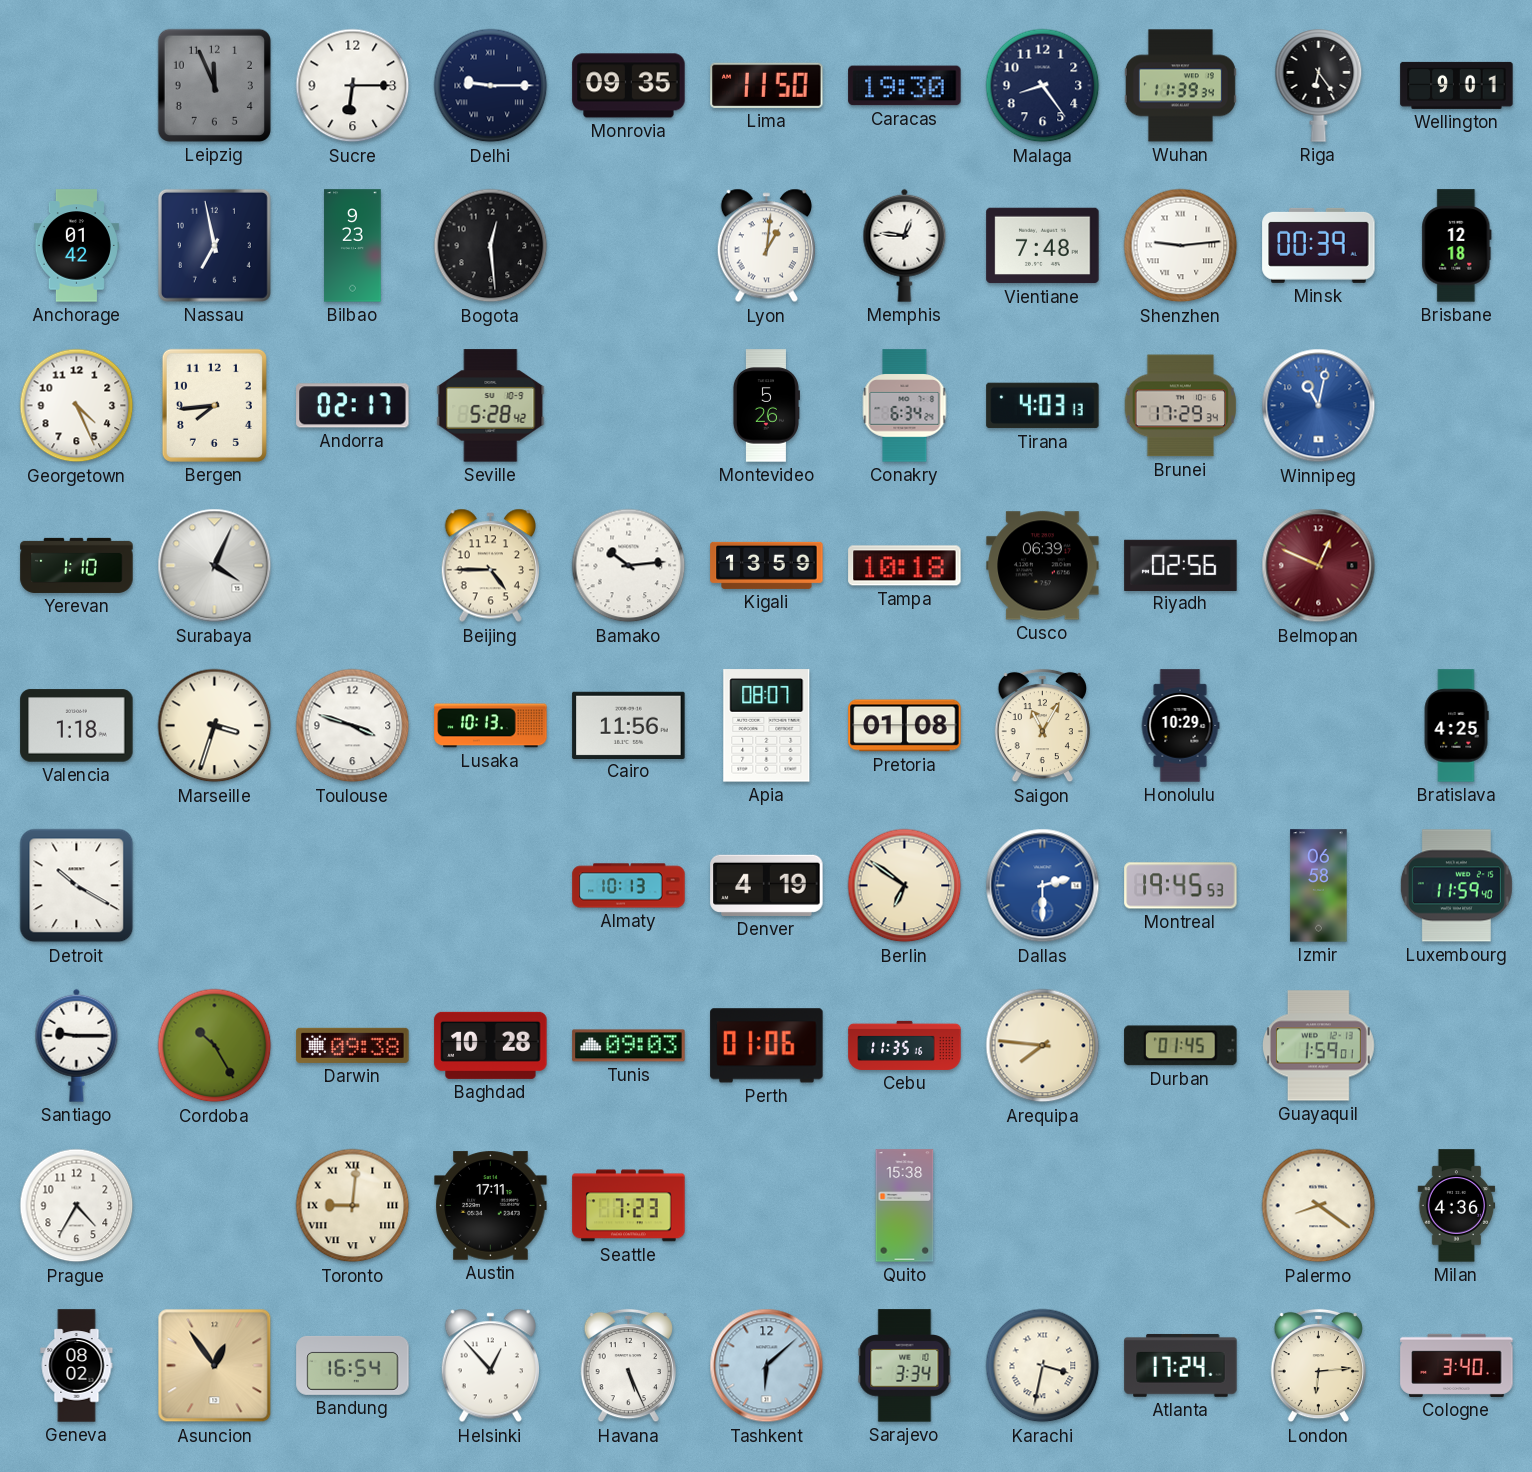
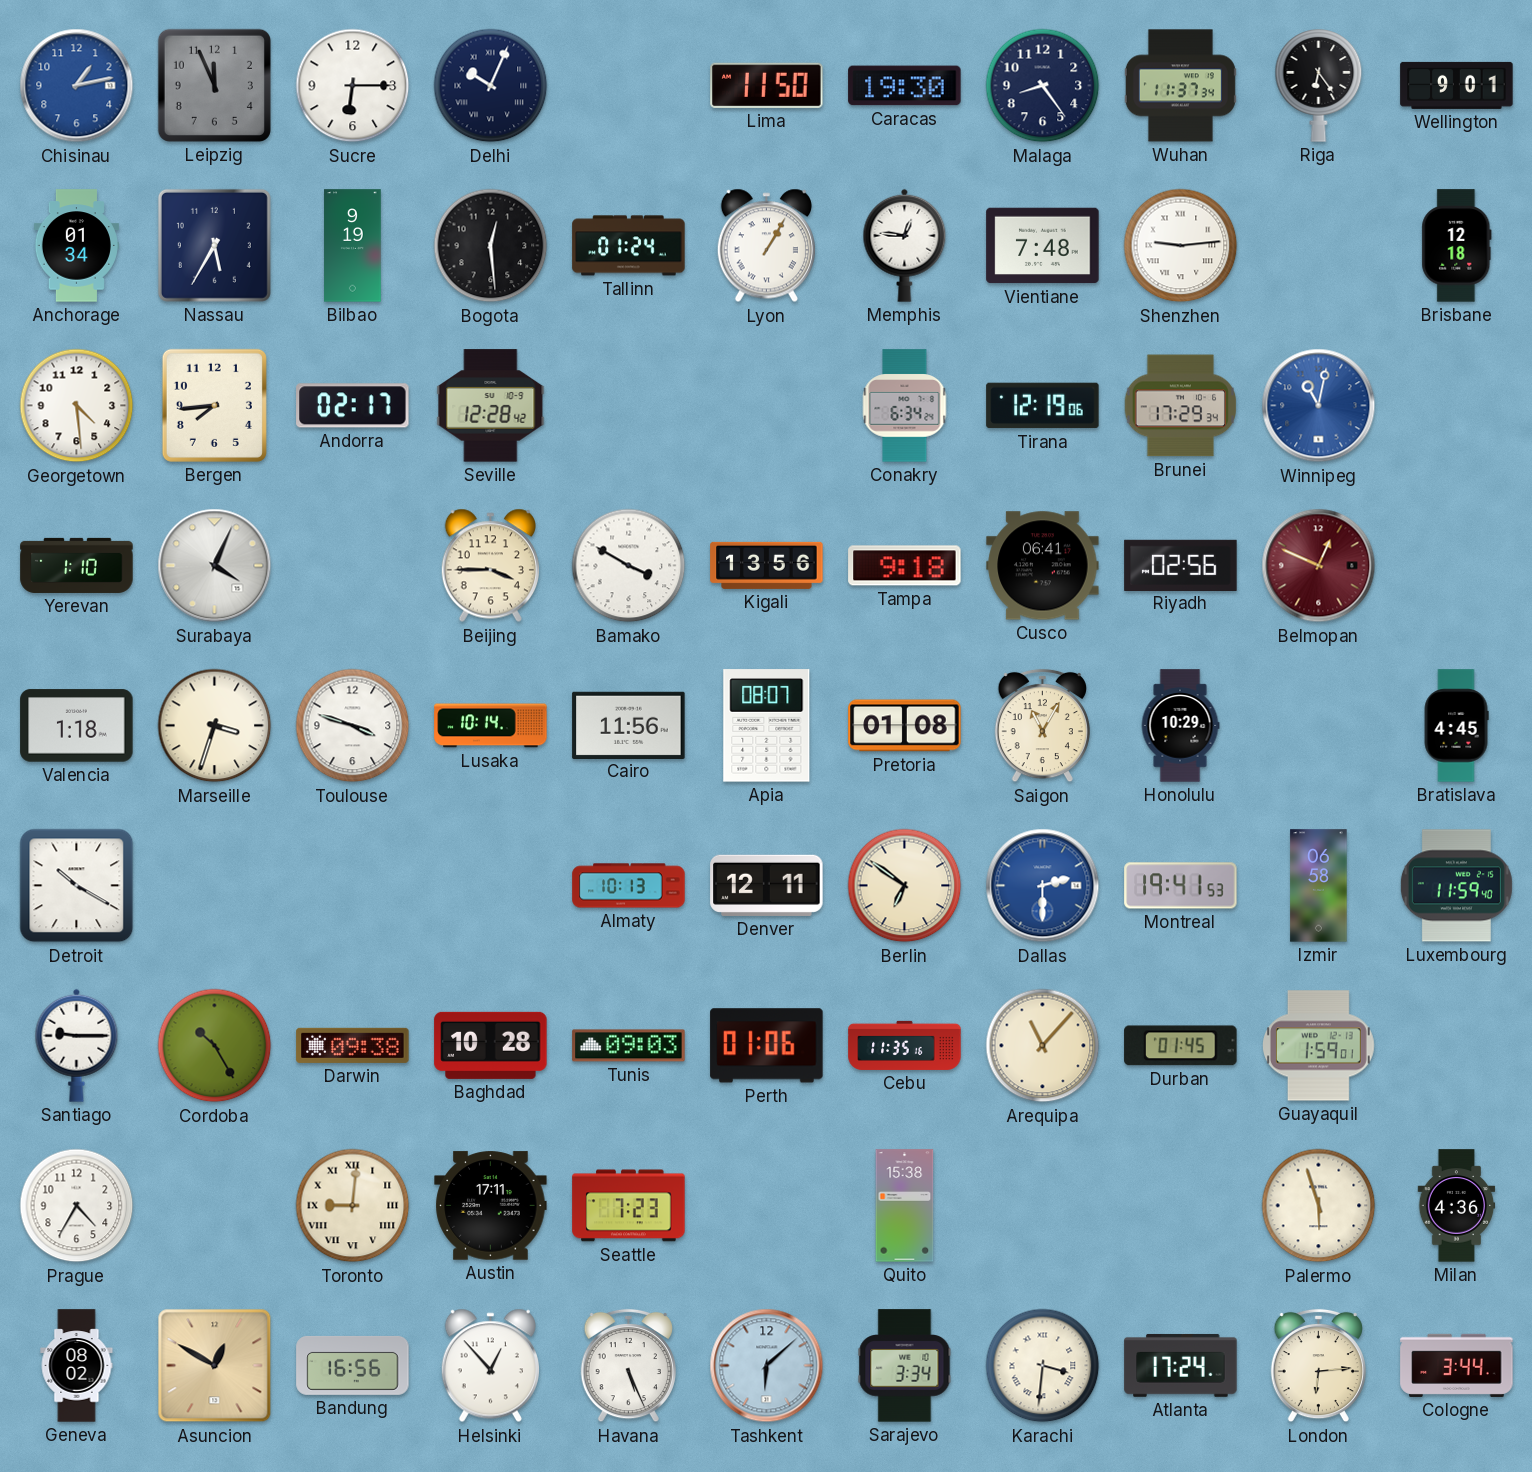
Chisinau: none -> 1:13
Delhi: 9:15 -> 10:04
Monrovia: 09:35 -> none
Wuhan: 11:39 -> 11:37
Anchorage: 01:42 -> 01:34
Nassau: 6:58 -> 5:35
Bilbao: 9:23 -> 9:19
Tallinn: none -> 01:24
Lyon: 1:01 -> 1:05
Minsk: 00:39 -> none
Georgetown: 4:26 -> 4:29
Seville: 5:28 -> 12:28
Montevideo: 5:26 -> none
Tirana: 4:03 -> 12:19
Beijing: 4:45 -> 3:45
Bamako: 10:14 -> 3:50
Kigali: 13:59 -> 13:56
Tampa: 10:18 -> 9:18
Cusco: 06:39 -> 06:41
Lusaka: 10:13 -> 10:14
Bratislava: 4:25 -> 4:45
Denver: 4:19 -> 12:11
Montreal: 19:45 -> 19:41
Arequipa: 7:46 -> 11:07
Palermo: 8:21 -> 5:57
Asuncion: 12:54 -> 12:50
Bandung: 16:54 -> 16:56
Karachi: 3:32 -> 3:31
Cologne: 3:40 -> 3:44
